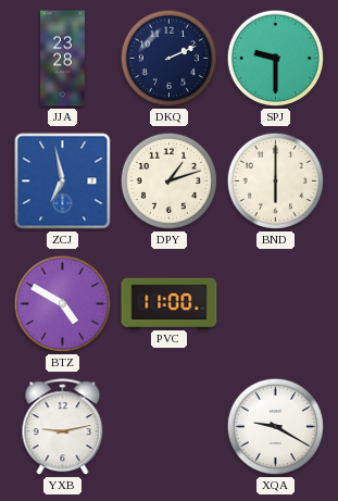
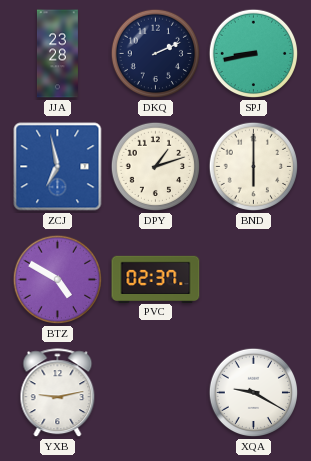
SPJ: 9:30 -> 8:43
PVC: 11:00 -> 02:37
